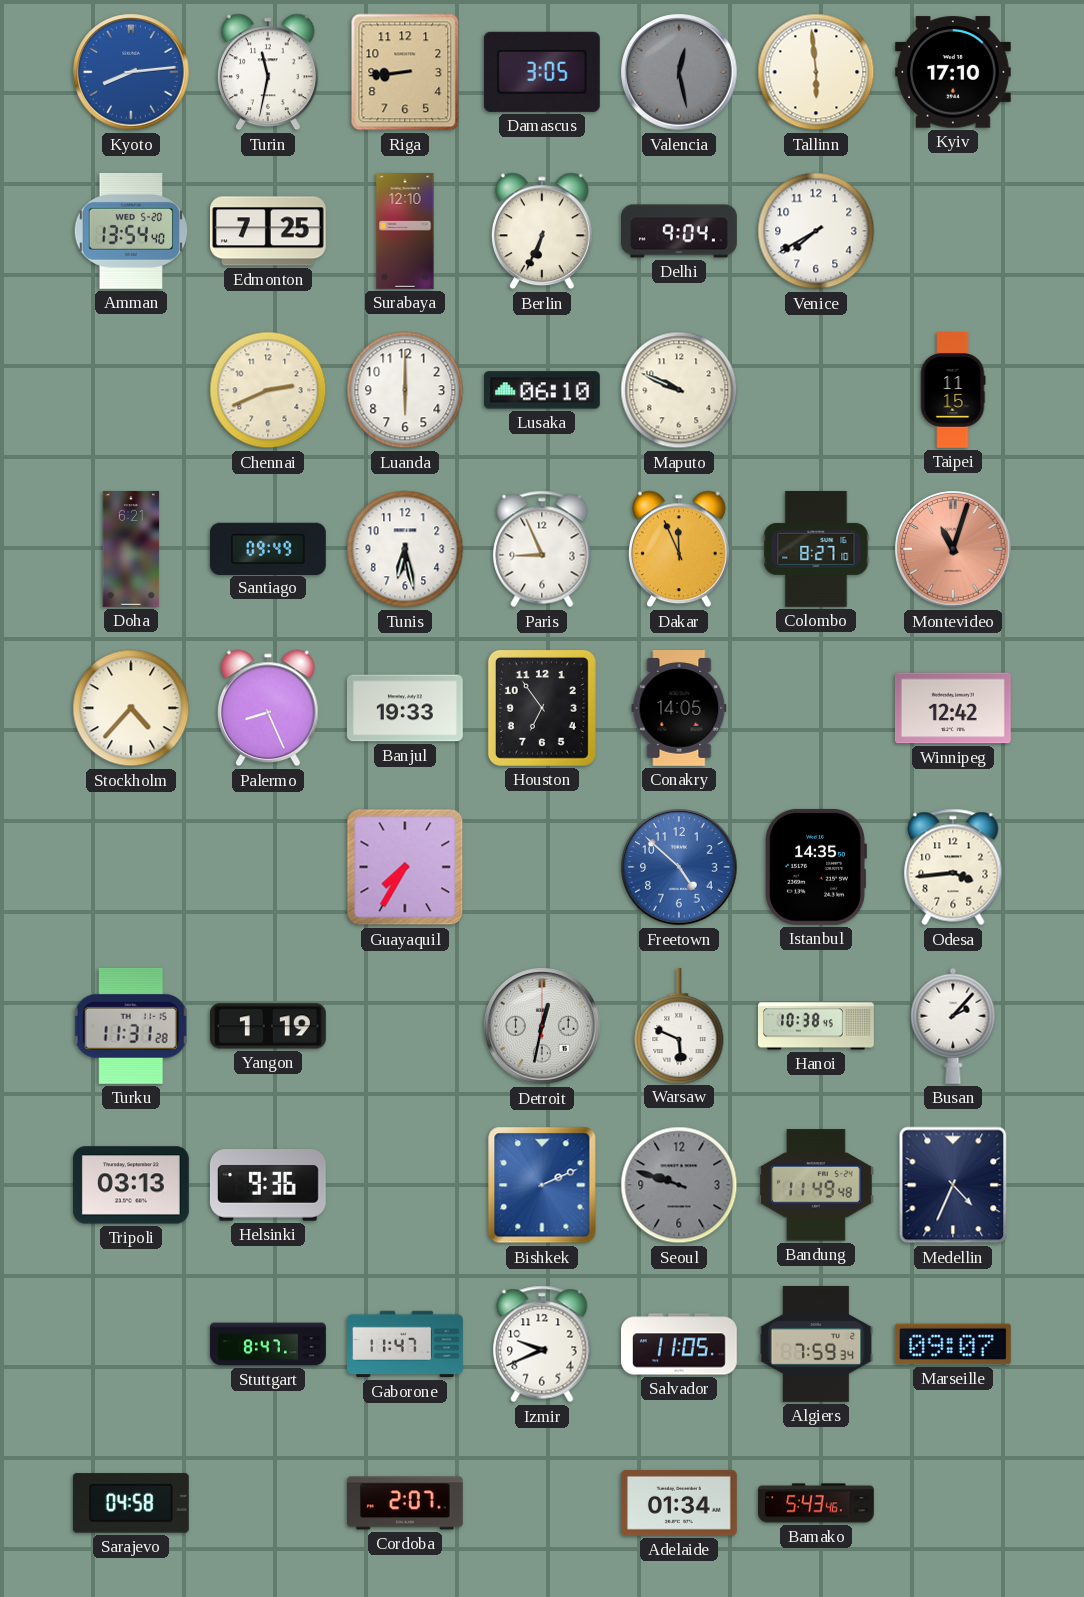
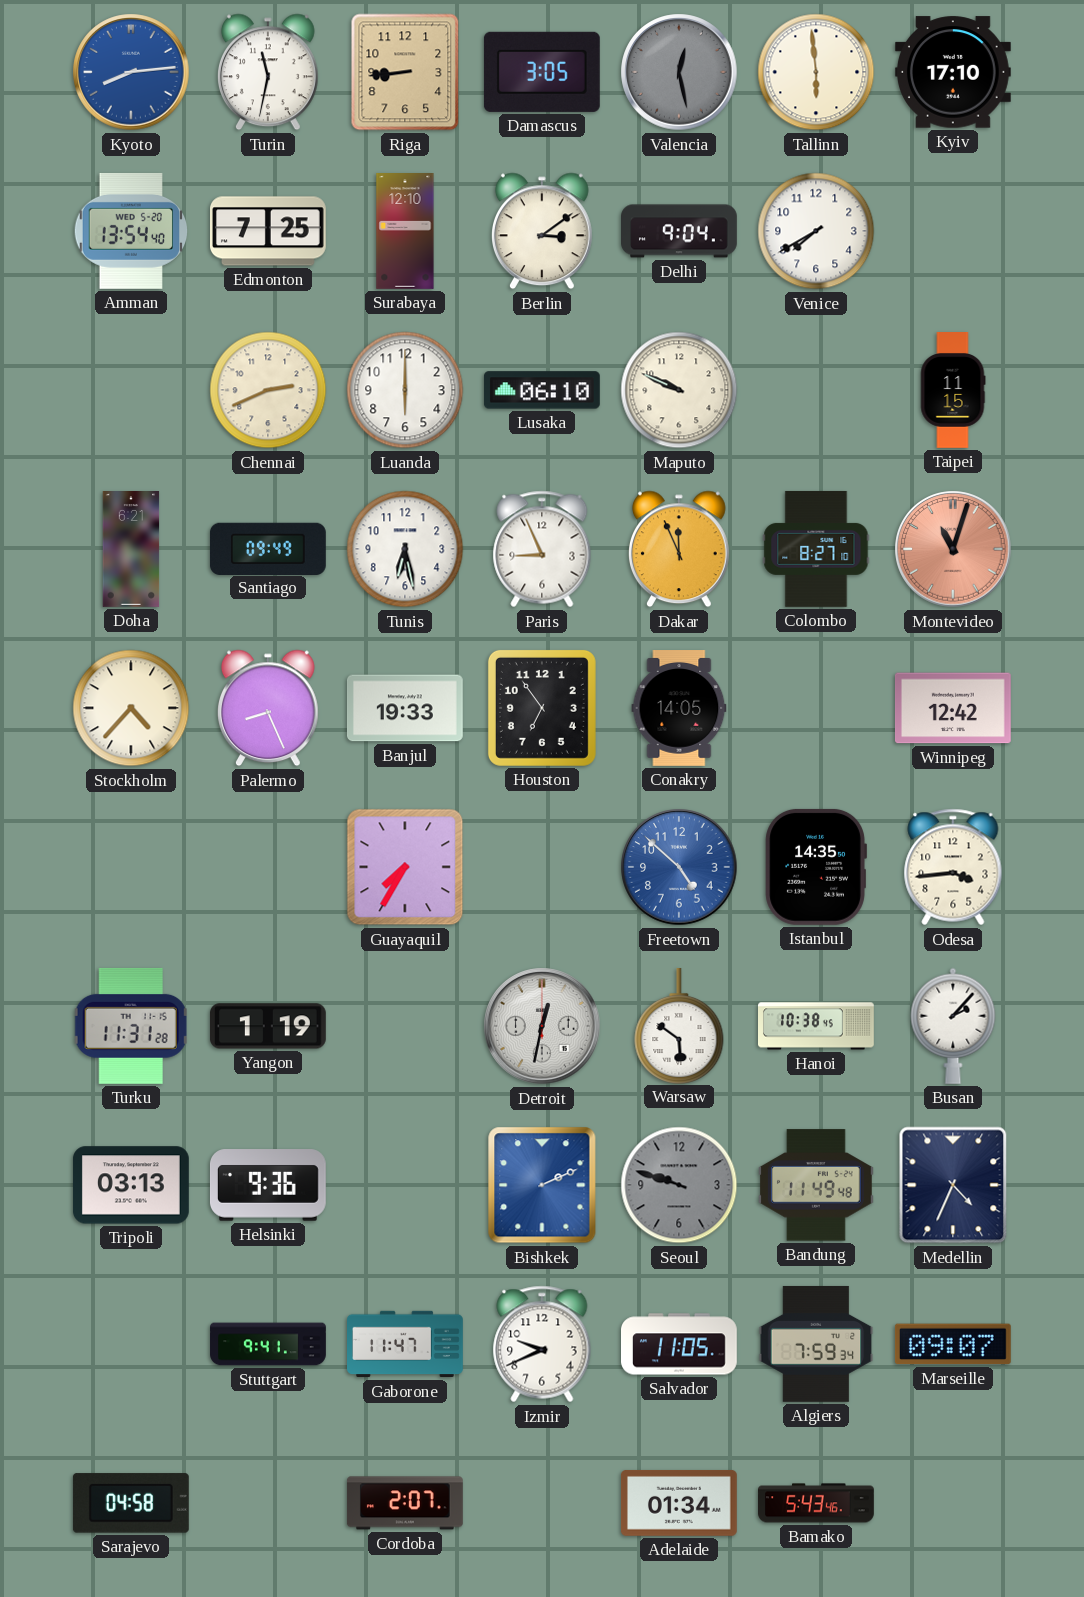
Berlin: 6:34 -> 3:09
Warsaw: 5:49 -> 5:51
Stuttgart: 8:47 -> 9:41
